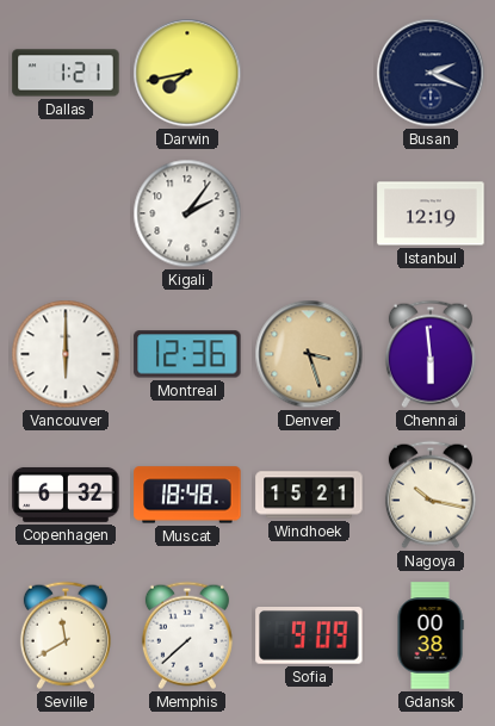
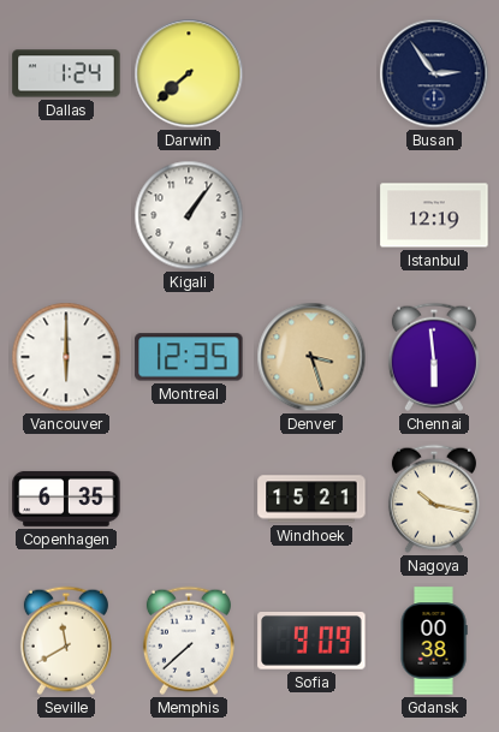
Dallas: 1:21 -> 1:24
Darwin: 7:43 -> 7:38
Busan: 2:19 -> 2:54
Kigali: 2:06 -> 1:06
Montreal: 12:36 -> 12:35
Copenhagen: 6:32 -> 6:35
Muscat: 18:48 -> none
